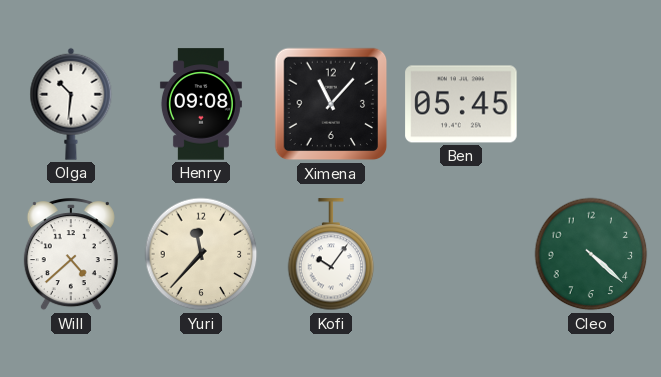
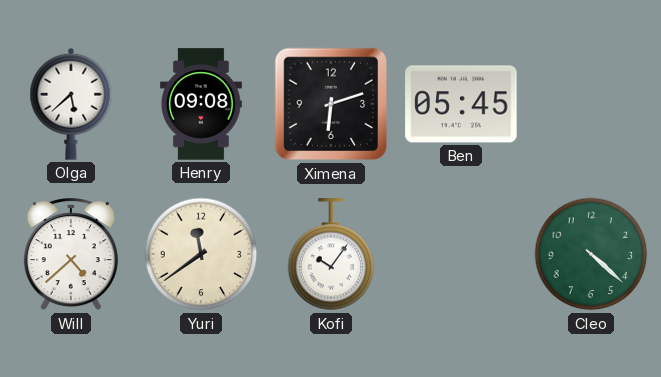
Olga: 10:31 -> 5:38
Ximena: 11:07 -> 6:12
Yuri: 11:37 -> 11:39
